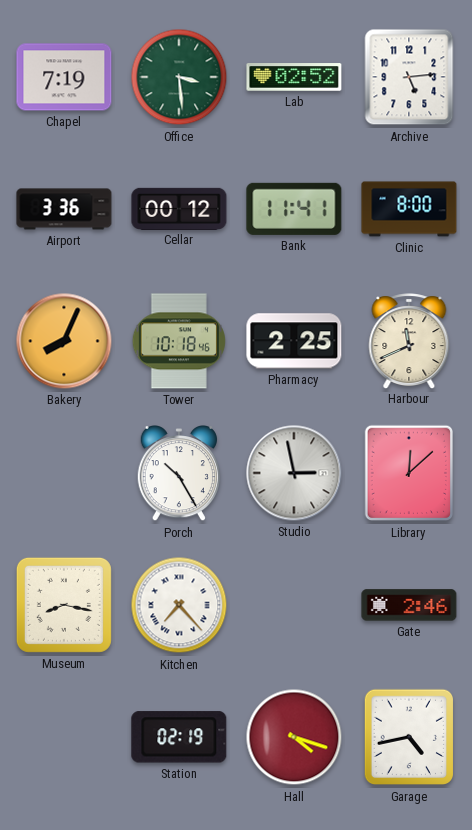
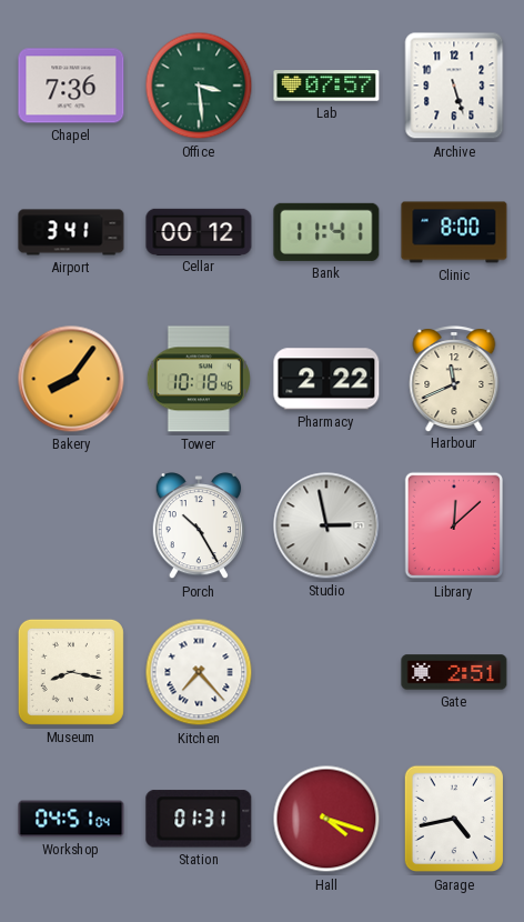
Chapel: 7:19 -> 7:36
Lab: 02:52 -> 07:57
Archive: 5:14 -> 5:27
Airport: 3:36 -> 3:41
Bakery: 8:04 -> 8:06
Pharmacy: 2:25 -> 2:22
Gate: 2:46 -> 2:51
Workshop: none -> 04:51
Station: 02:19 -> 01:31
